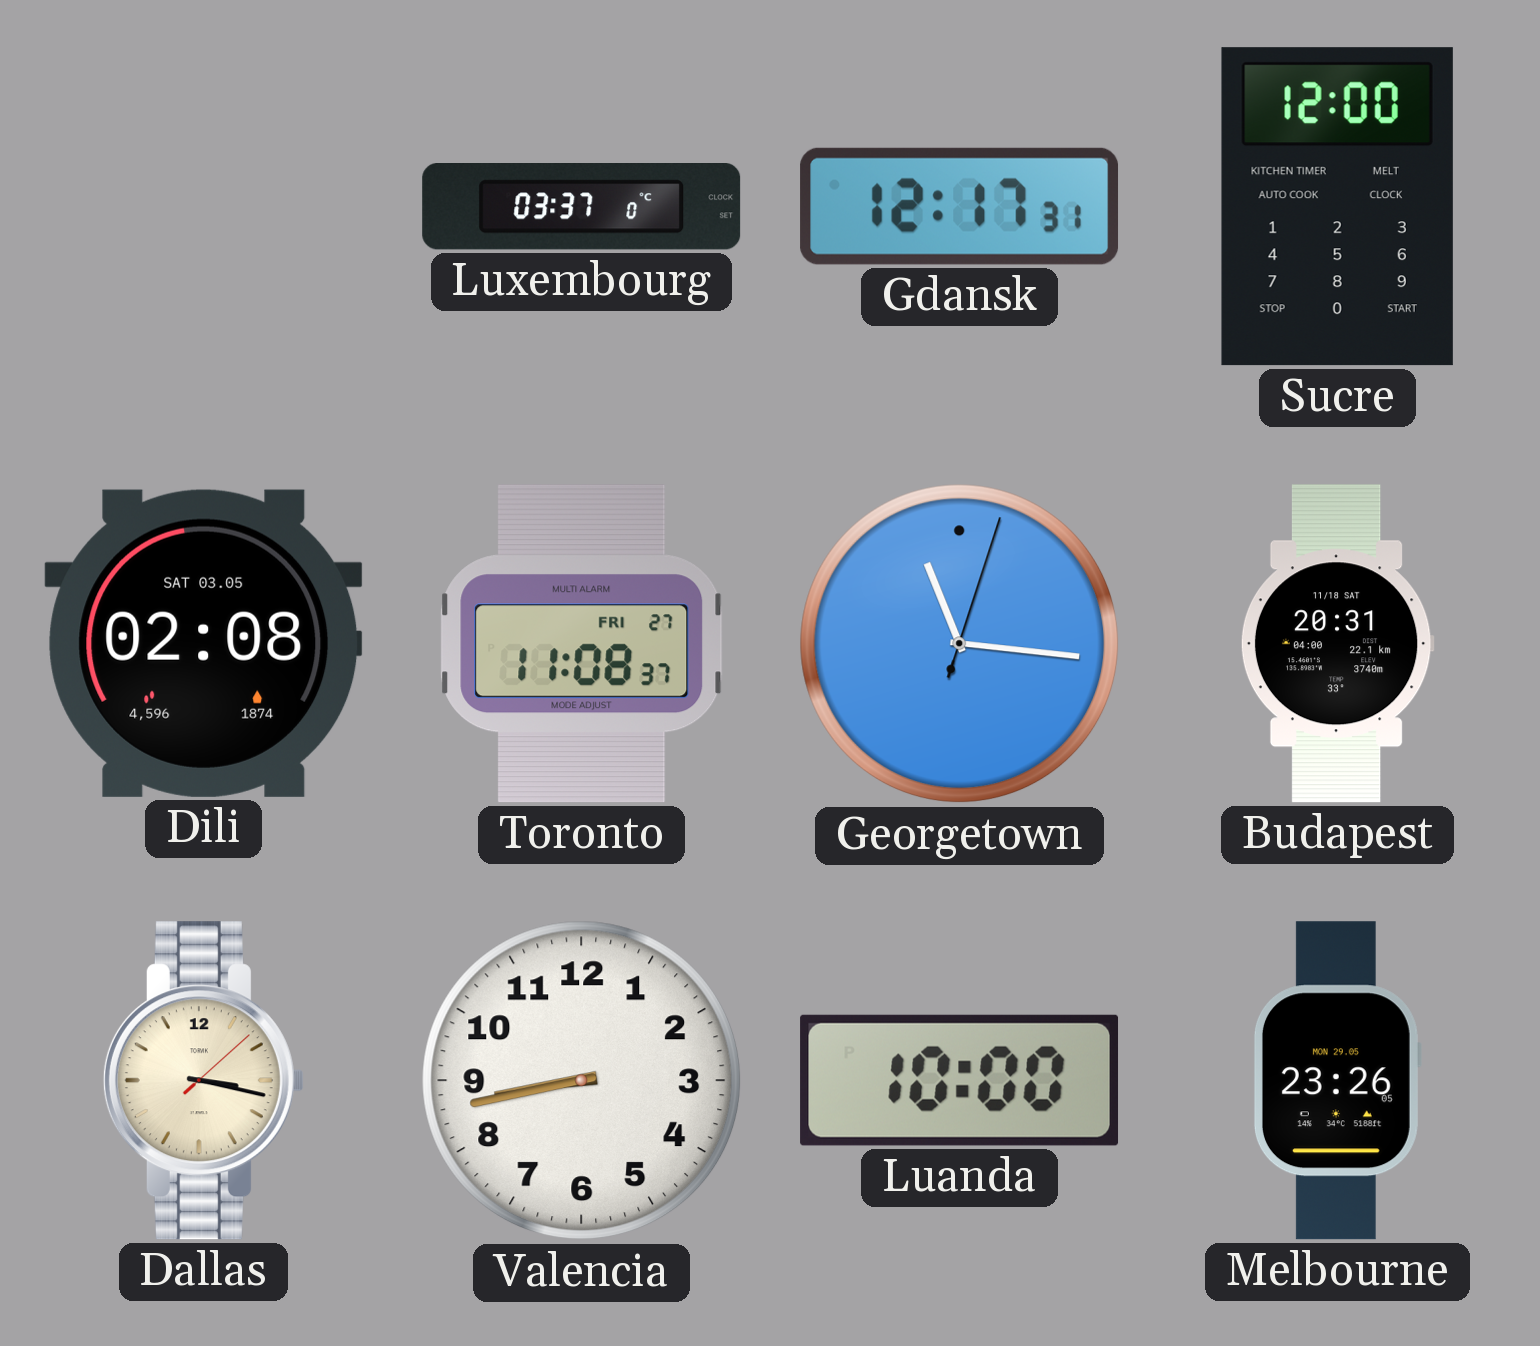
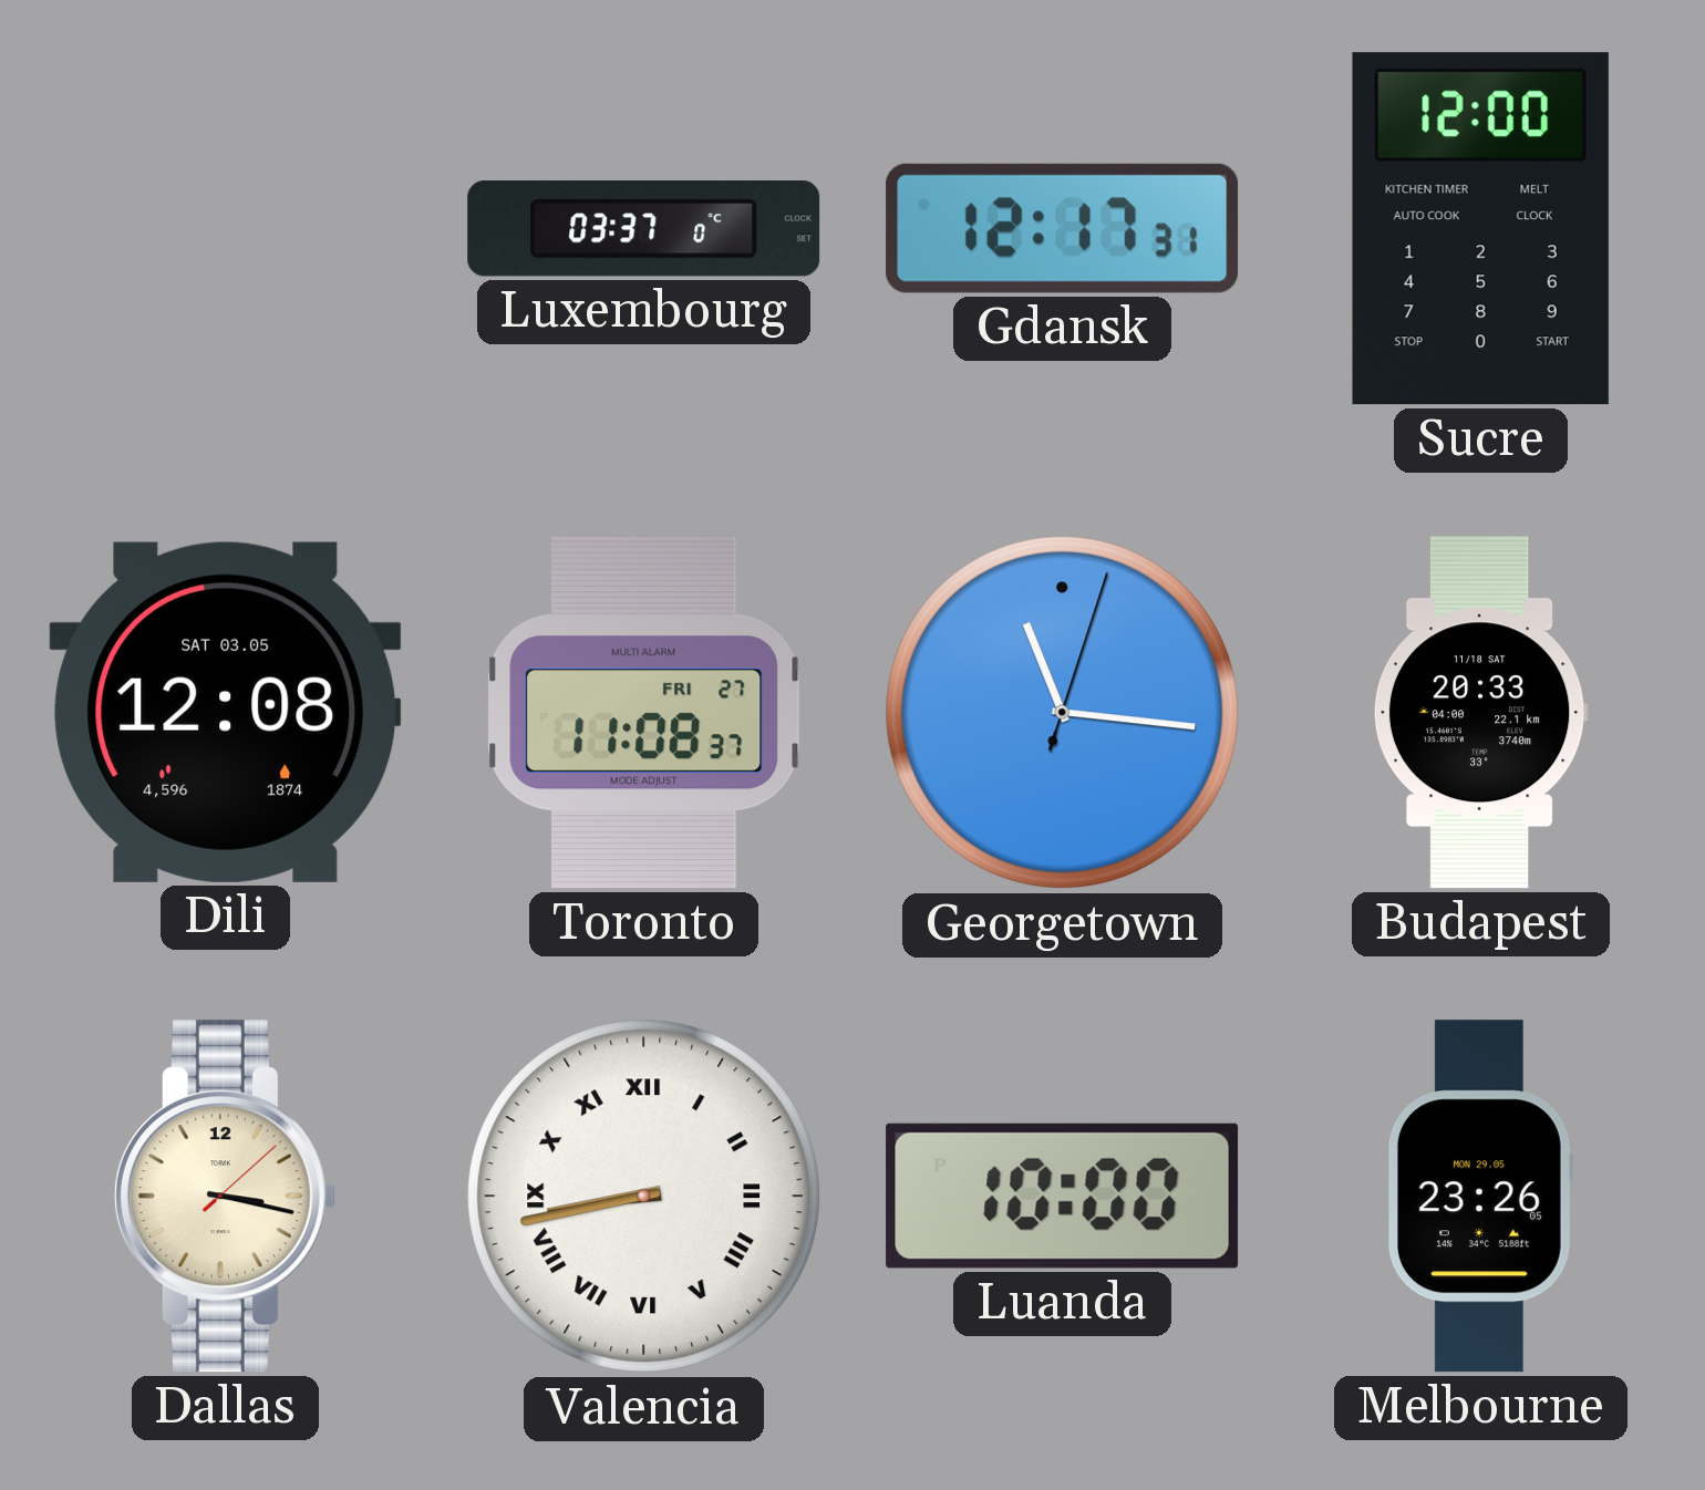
Dili: 02:08 -> 12:08
Budapest: 20:31 -> 20:33
Valencia numerals: Arabic -> Roman
